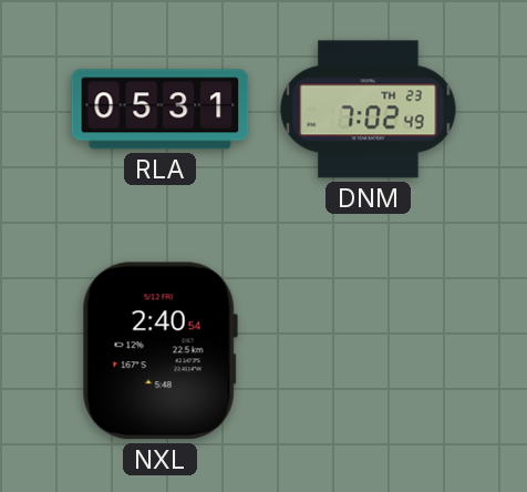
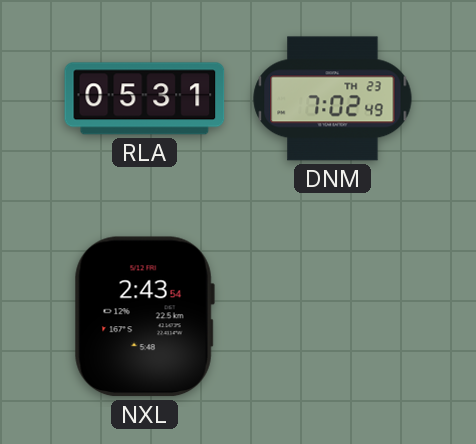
NXL: 2:40 -> 2:43
